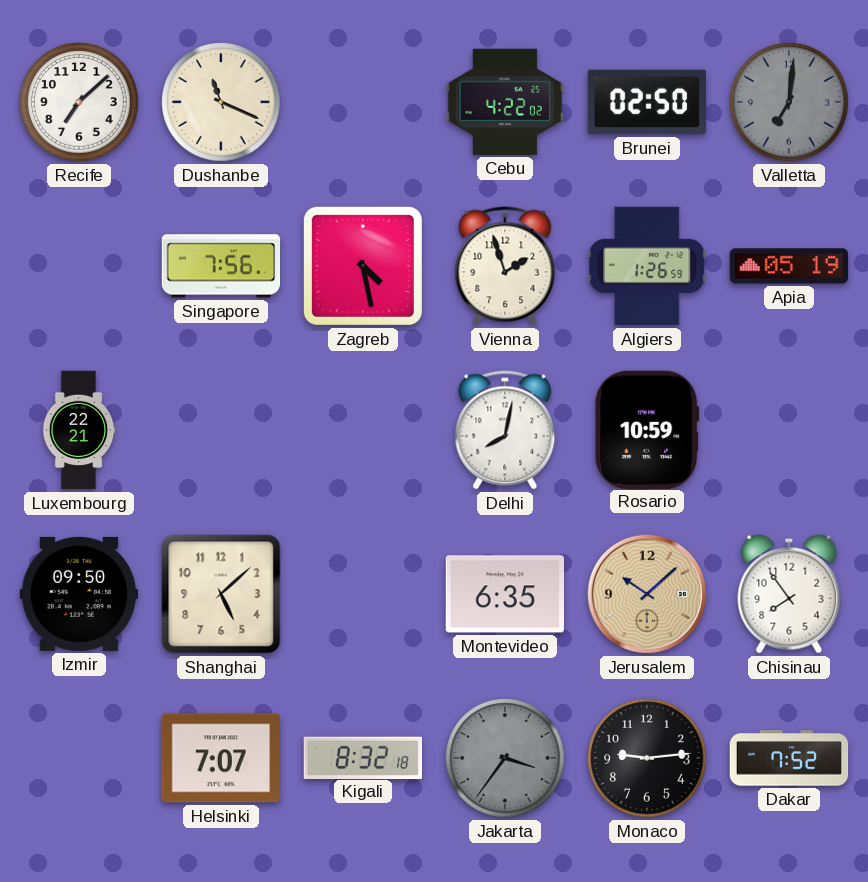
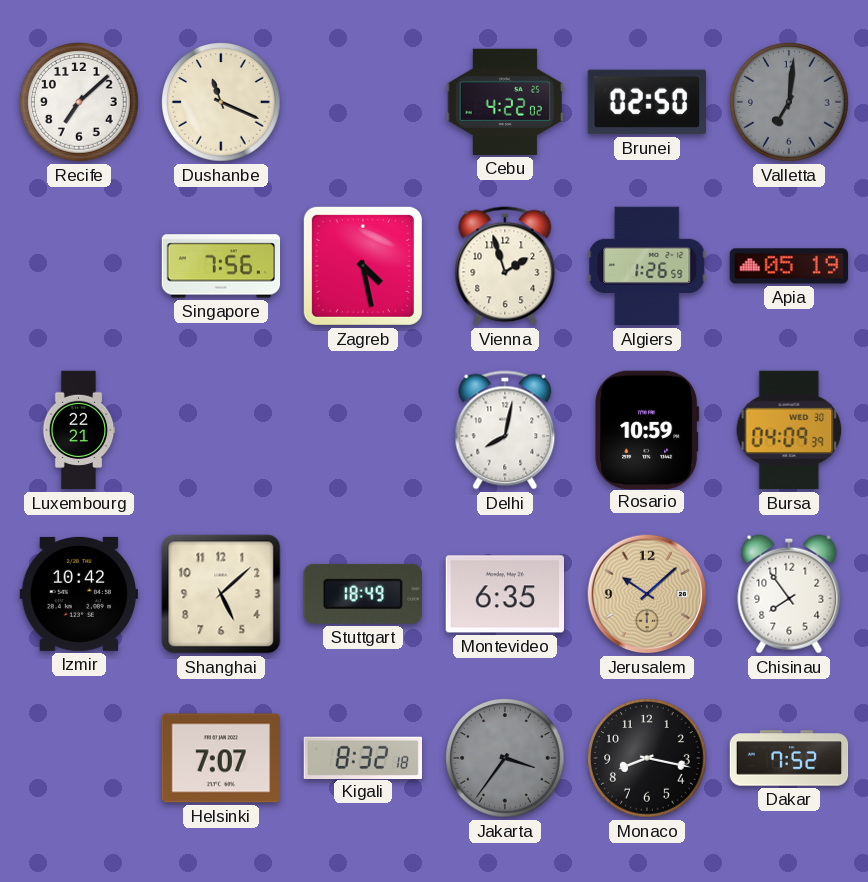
Bursa: none -> 04:09
Izmir: 09:50 -> 10:42
Stuttgart: none -> 18:49
Monaco: 9:14 -> 8:17
